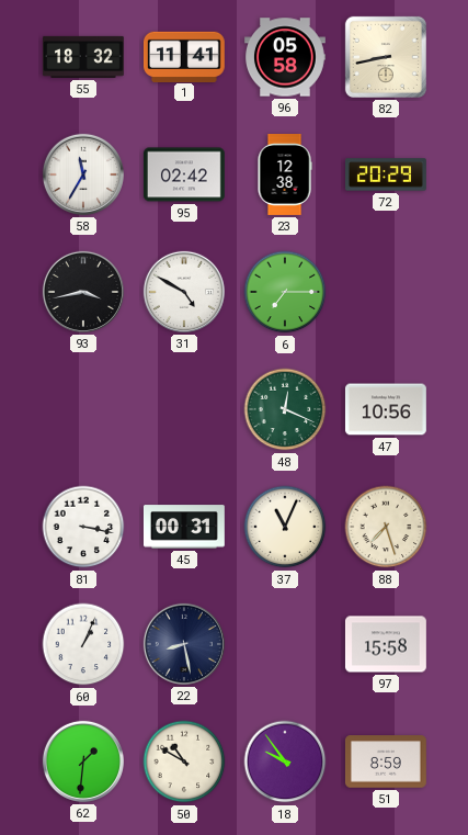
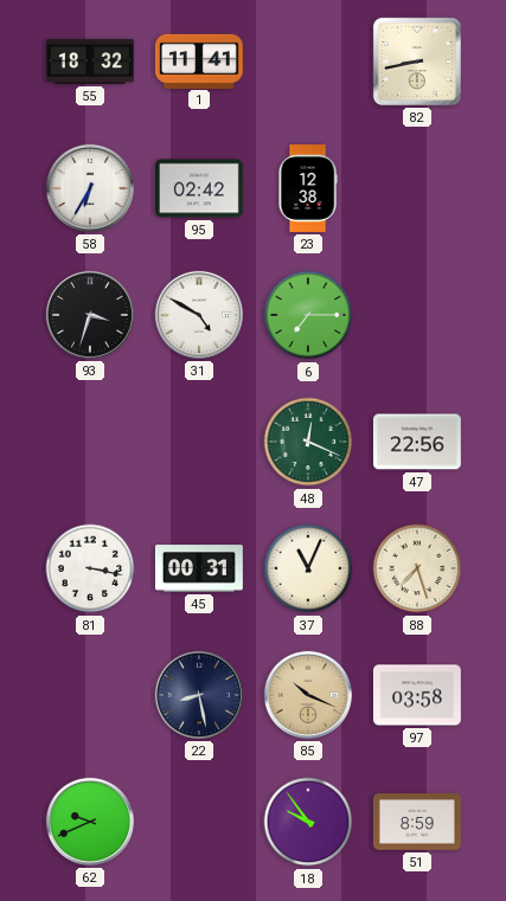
96: 05:58 -> none
58: 11:35 -> 6:35
72: 20:29 -> none
93: 3:43 -> 3:33
47: 10:56 -> 22:56
60: 1:04 -> none
85: none -> 10:19
97: 15:58 -> 03:58
62: 1:31 -> 9:41
50: 10:50 -> none
